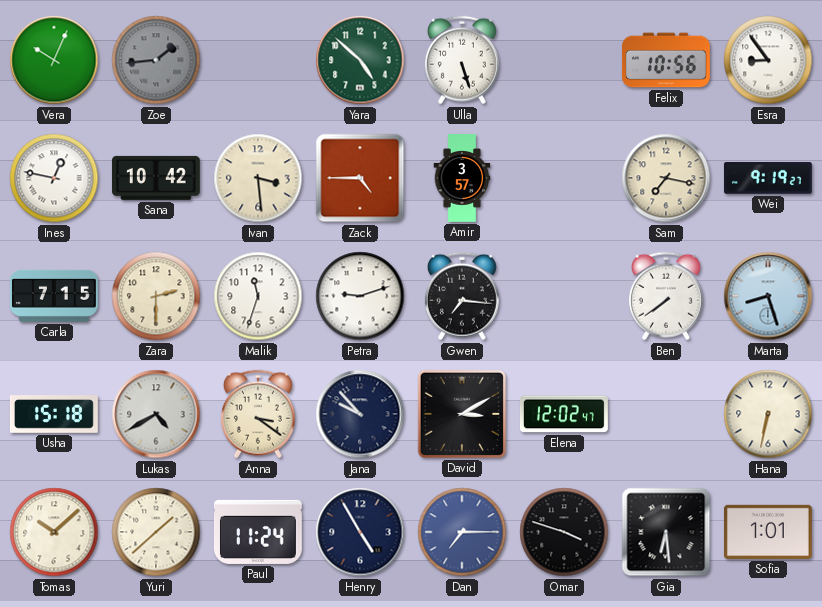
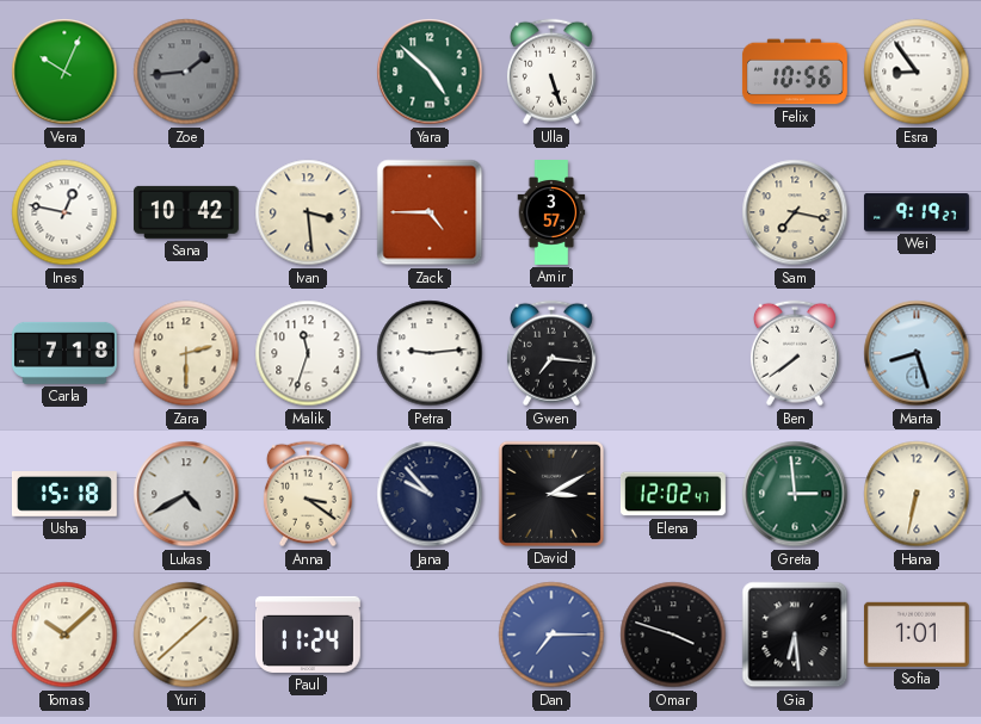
Carla: 7:15 -> 7:18
Petra: 9:12 -> 9:14
Greta: none -> 2:59
Henry: 4:55 -> none
